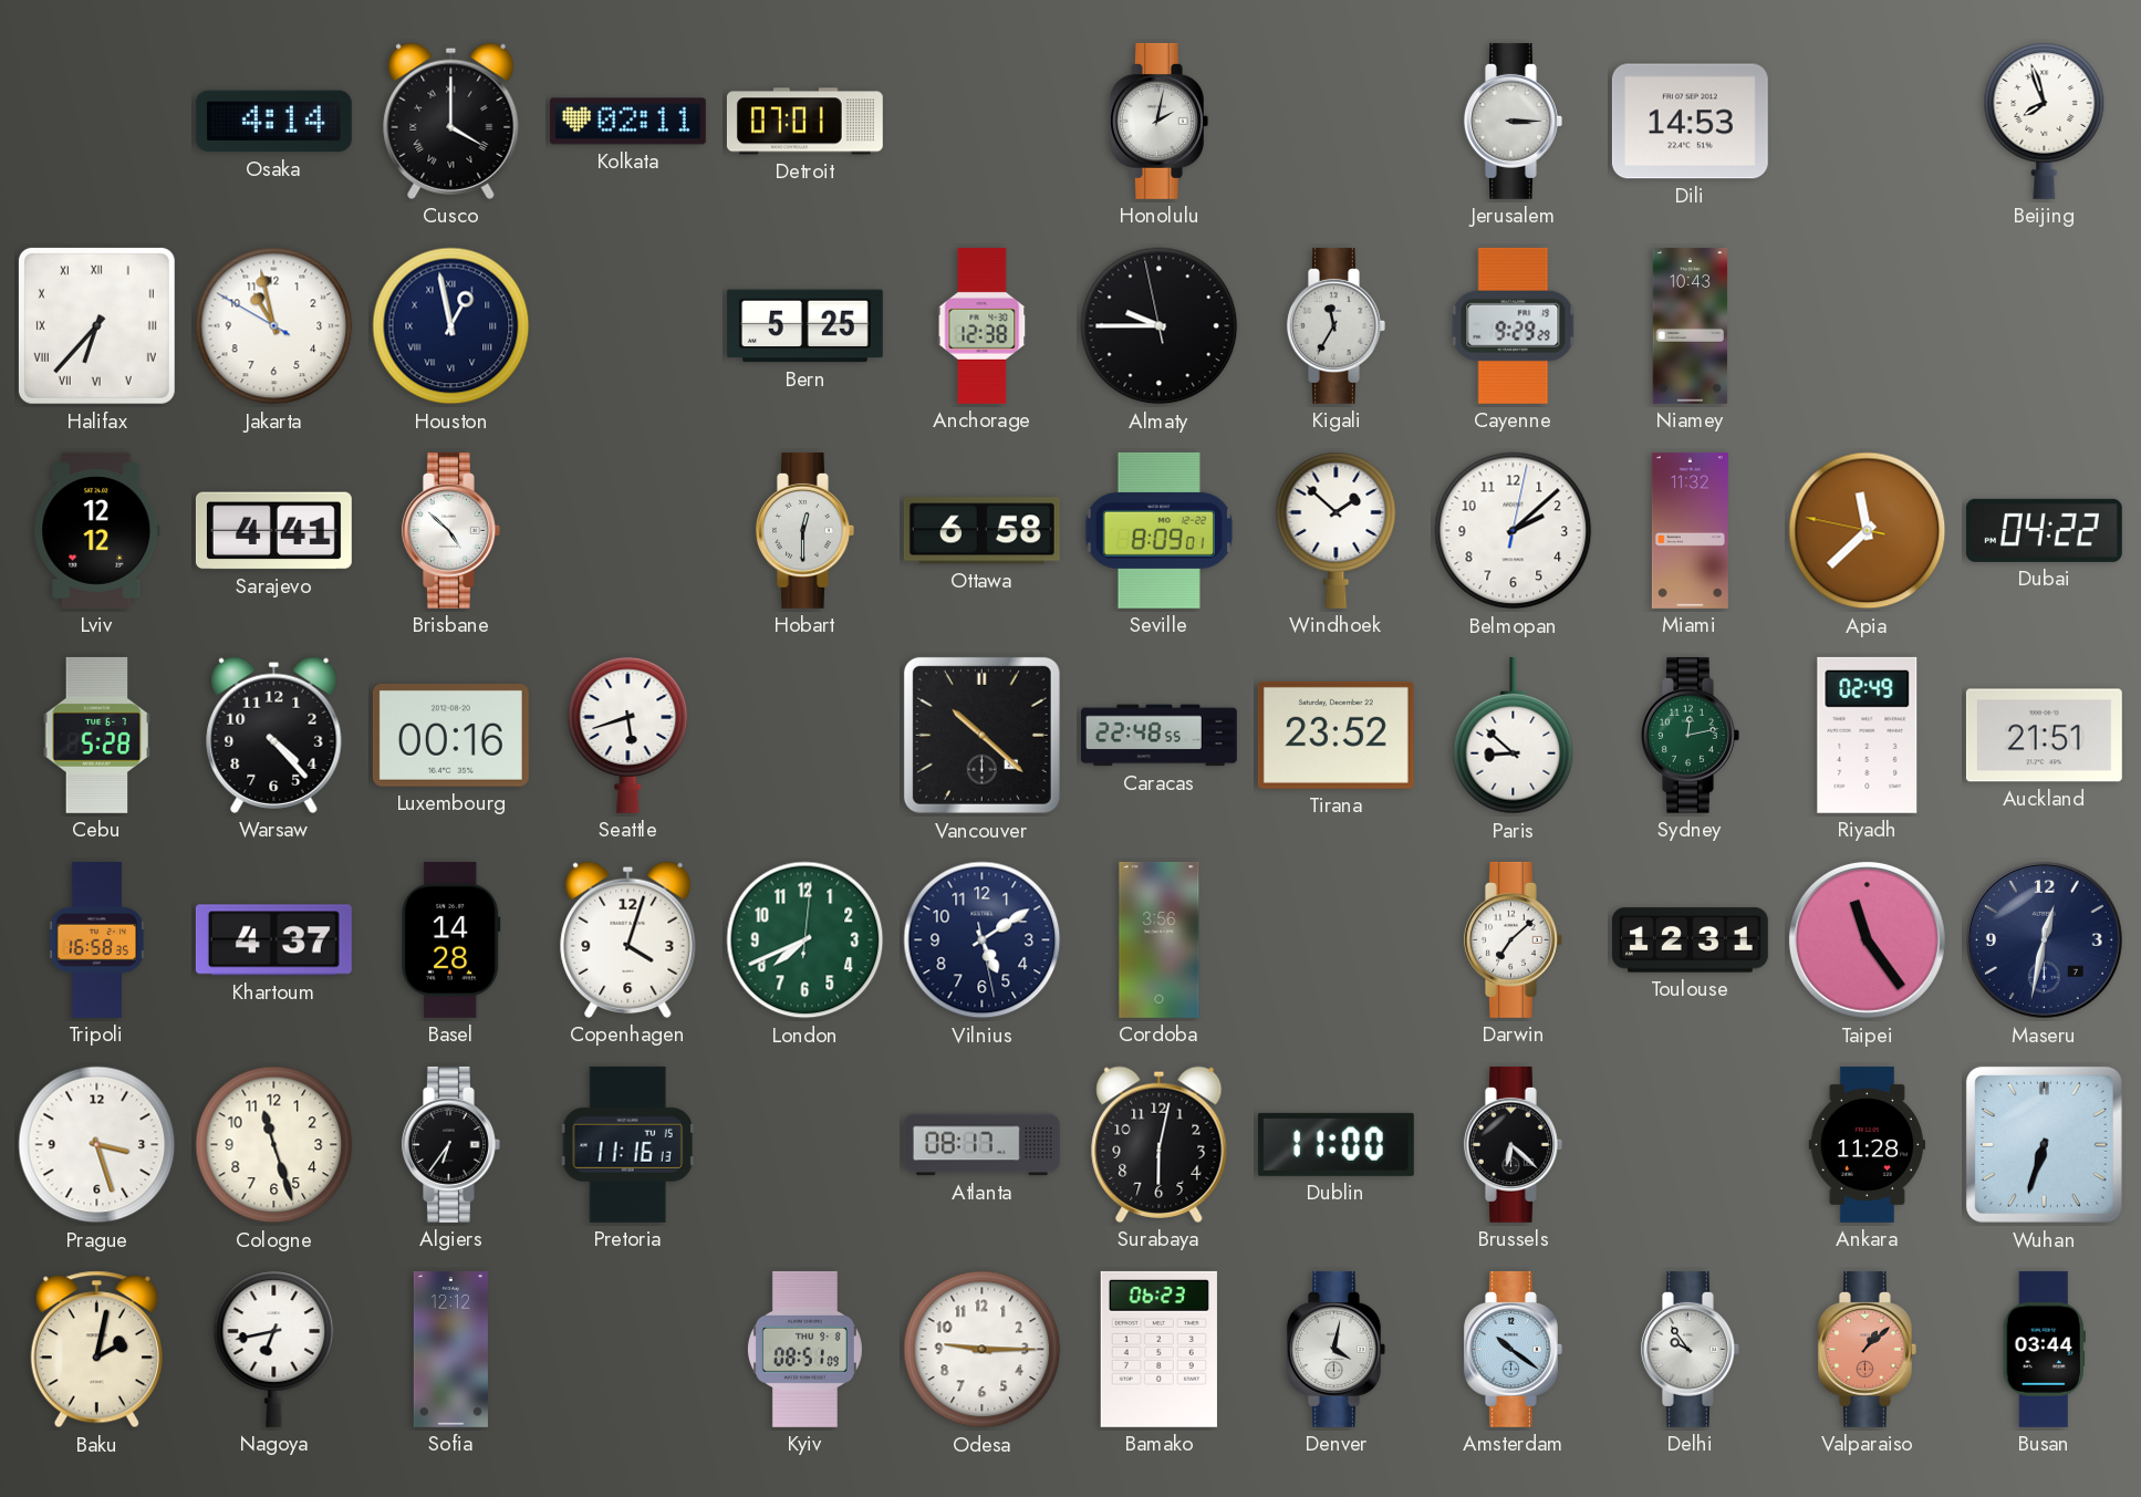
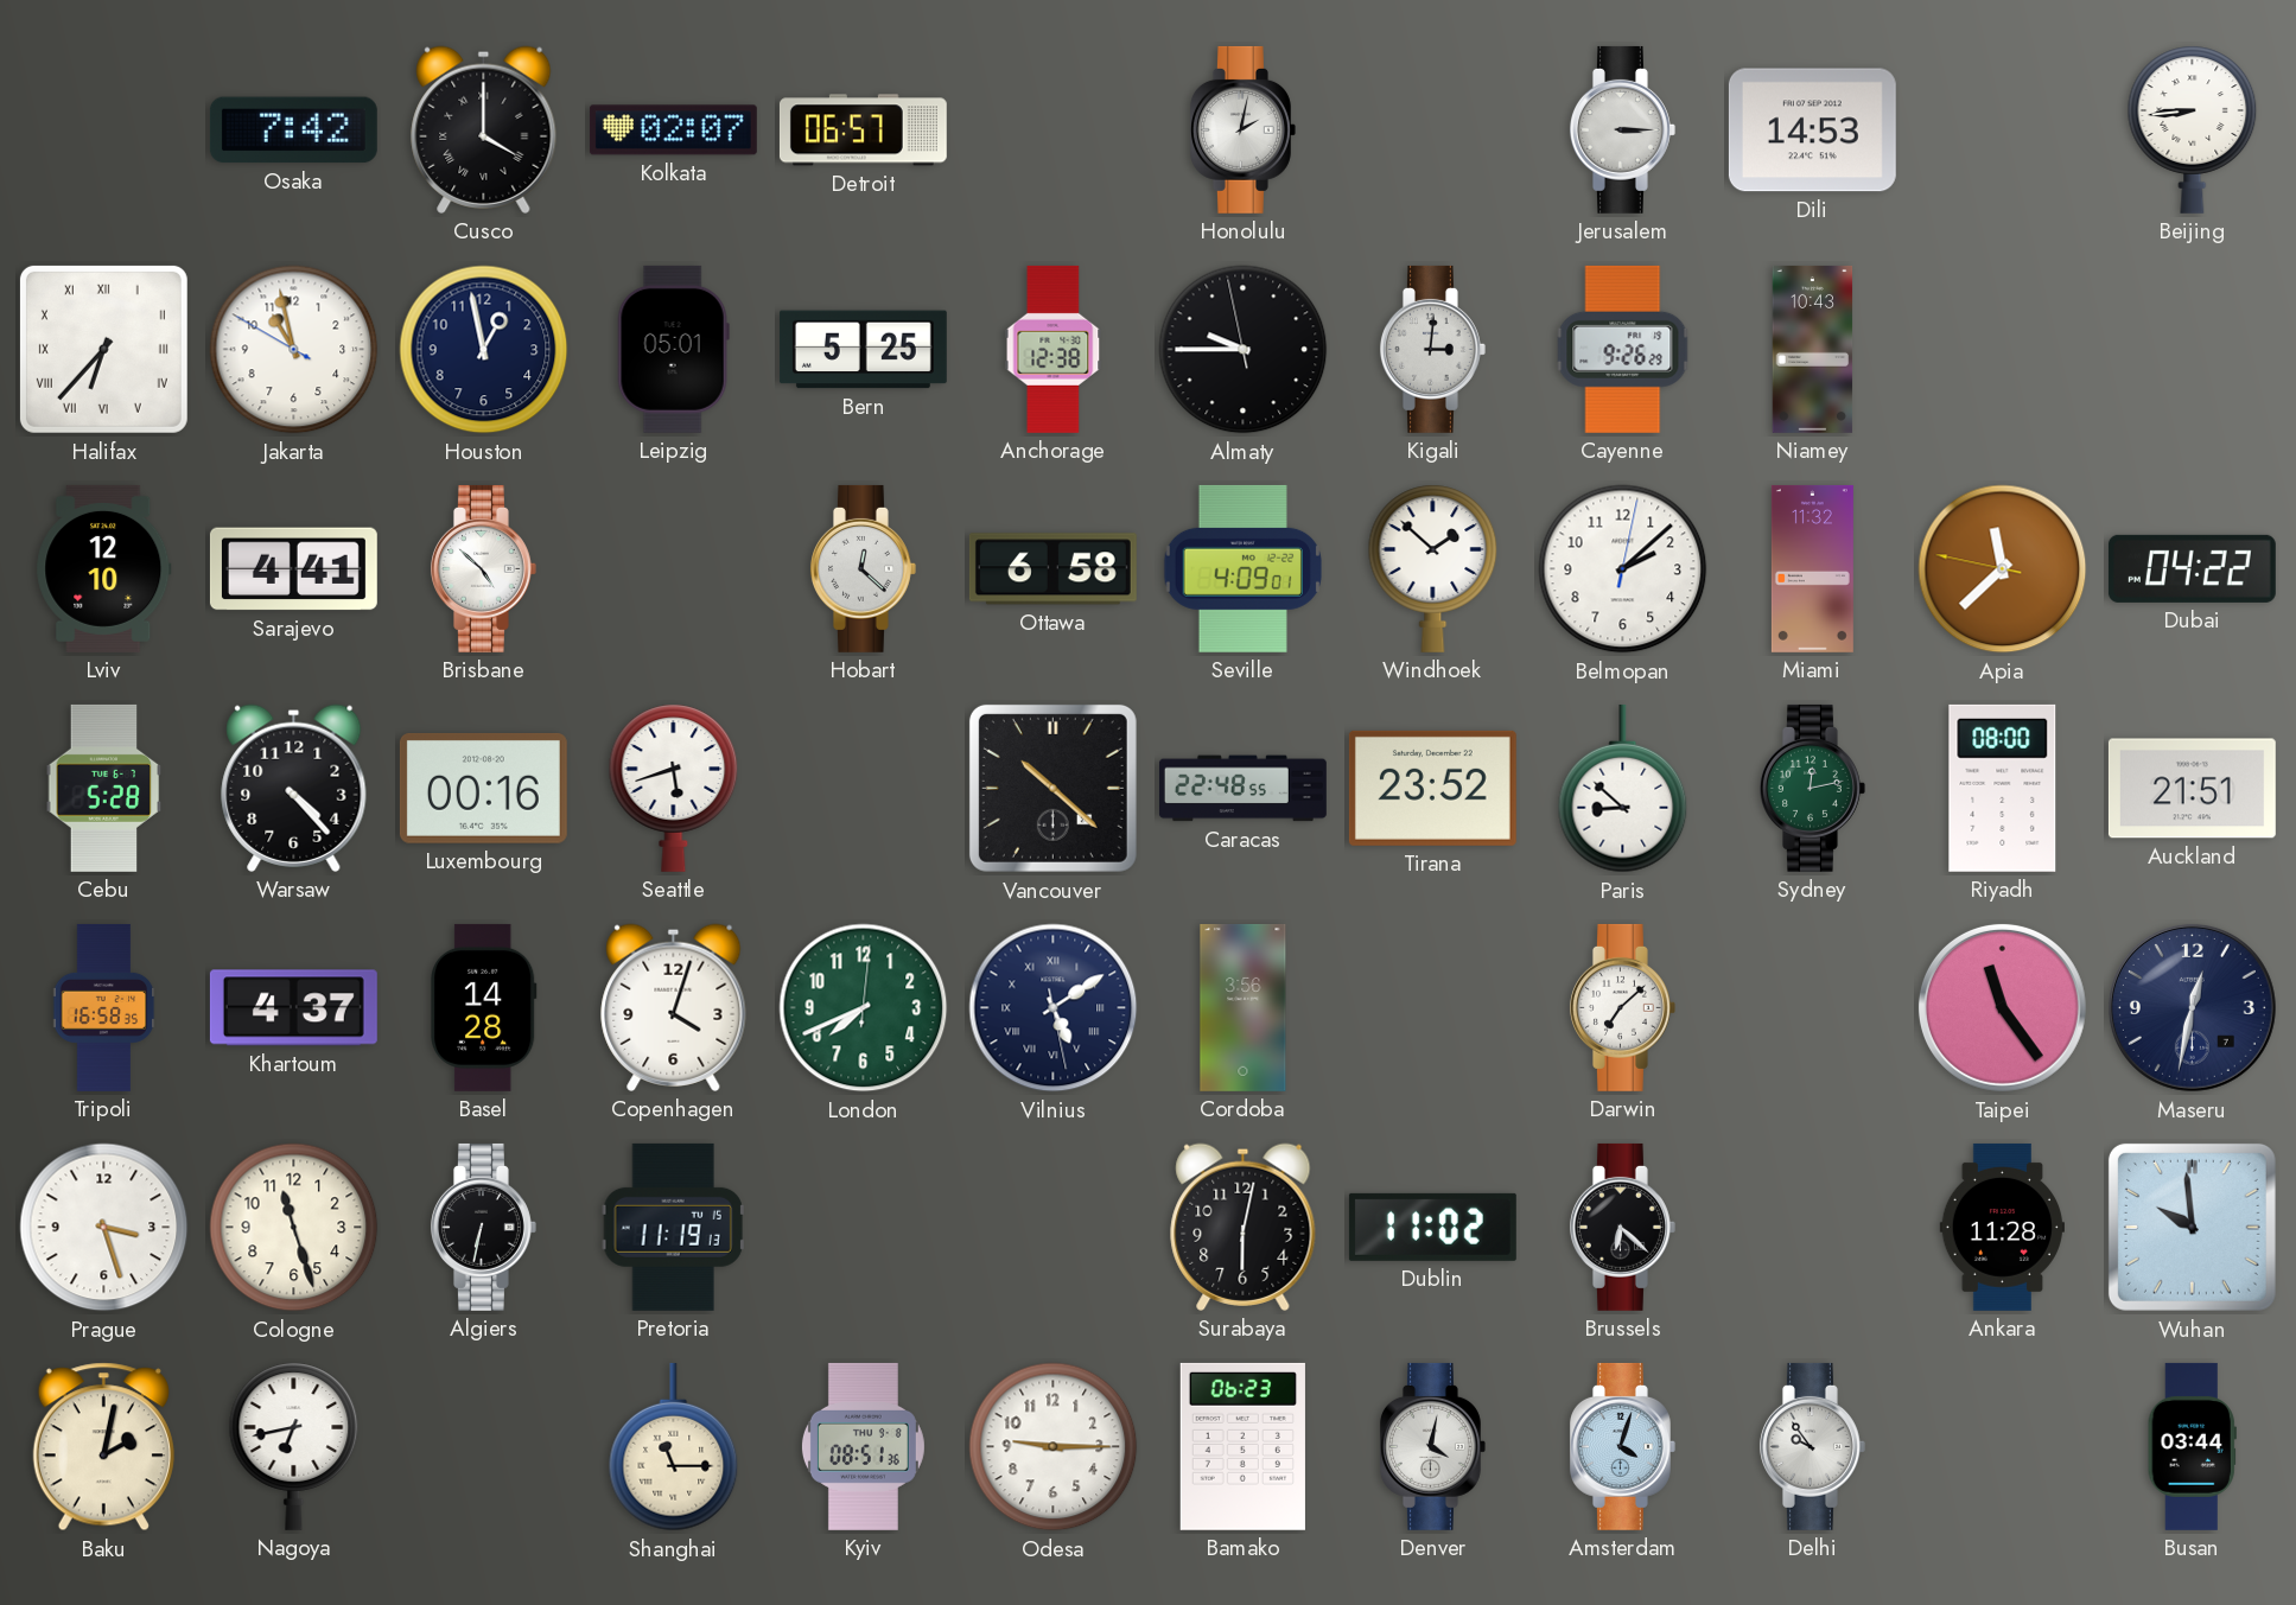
Osaka: 4:14 -> 7:42
Kolkata: 02:11 -> 02:07
Detroit: 07:01 -> 06:57
Beijing: 7:57 -> 8:44
Houston numerals: Roman -> Arabic
Leipzig: none -> 05:01
Kigali: 11:35 -> 3:01
Cayenne: 9:29 -> 9:26
Lviv: 12:12 -> 12:10
Hobart: 12:30 -> 12:22
Seville: 8:09 -> 4:09
Riyadh: 02:49 -> 08:00
Vilnius numerals: Arabic -> Roman
Toulouse: 12:31 -> none
Algiers: 6:36 -> 6:32
Pretoria: 11:16 -> 11:19
Atlanta: 08:17 -> none
Dublin: 11:00 -> 11:02
Wuhan: 6:33 -> 9:59
Sofia: 12:12 -> none
Shanghai: none -> 11:15
Kyiv: 08:51:09 -> 08:51:36
Amsterdam: 10:21 -> 4:03
Valparaiso: 1:08 -> none
